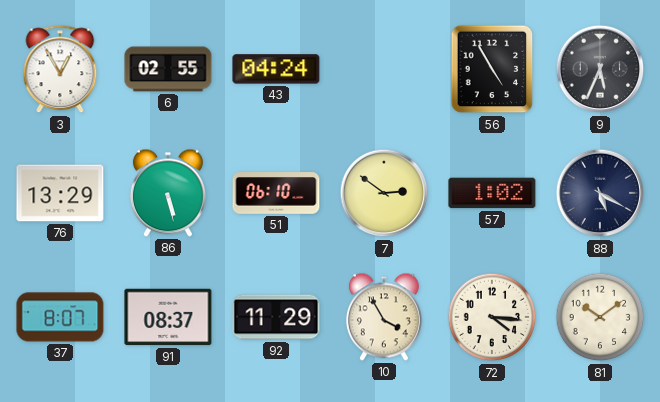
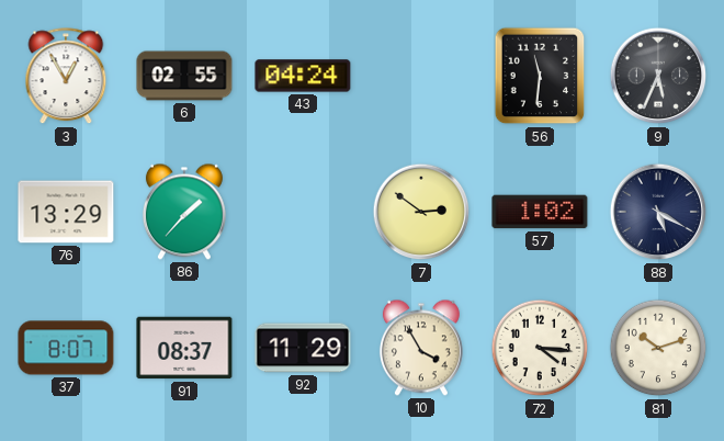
56: 4:55 -> 11:31
86: 5:28 -> 1:37
51: 06:10 -> none
81: 10:09 -> 10:12
